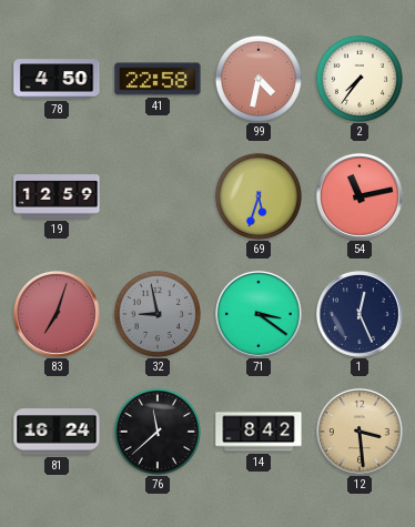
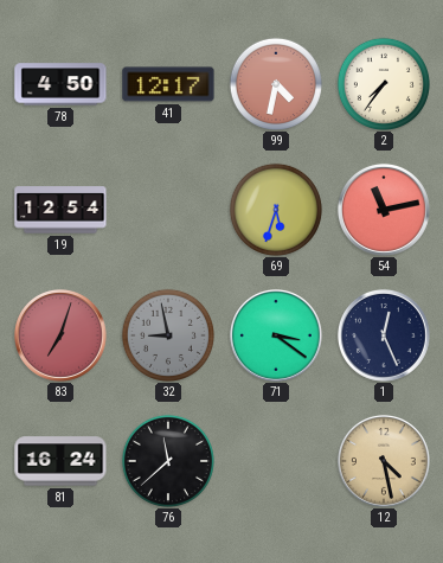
41: 22:58 -> 12:17
19: 12:59 -> 12:54
14: 8:42 -> none
12: 3:29 -> 4:28
